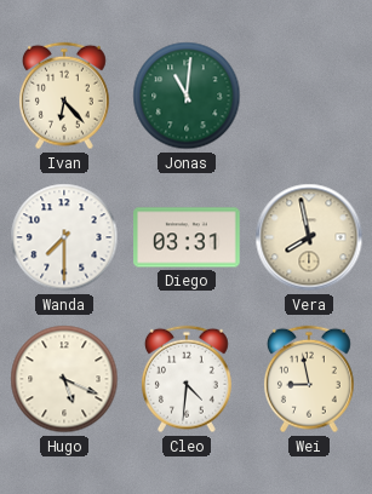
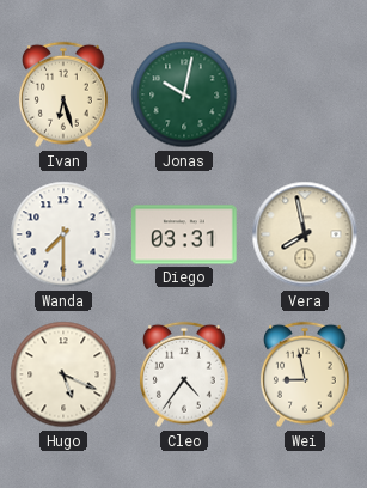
Ivan: 6:23 -> 6:27
Jonas: 11:01 -> 10:02
Cleo: 4:31 -> 4:36
